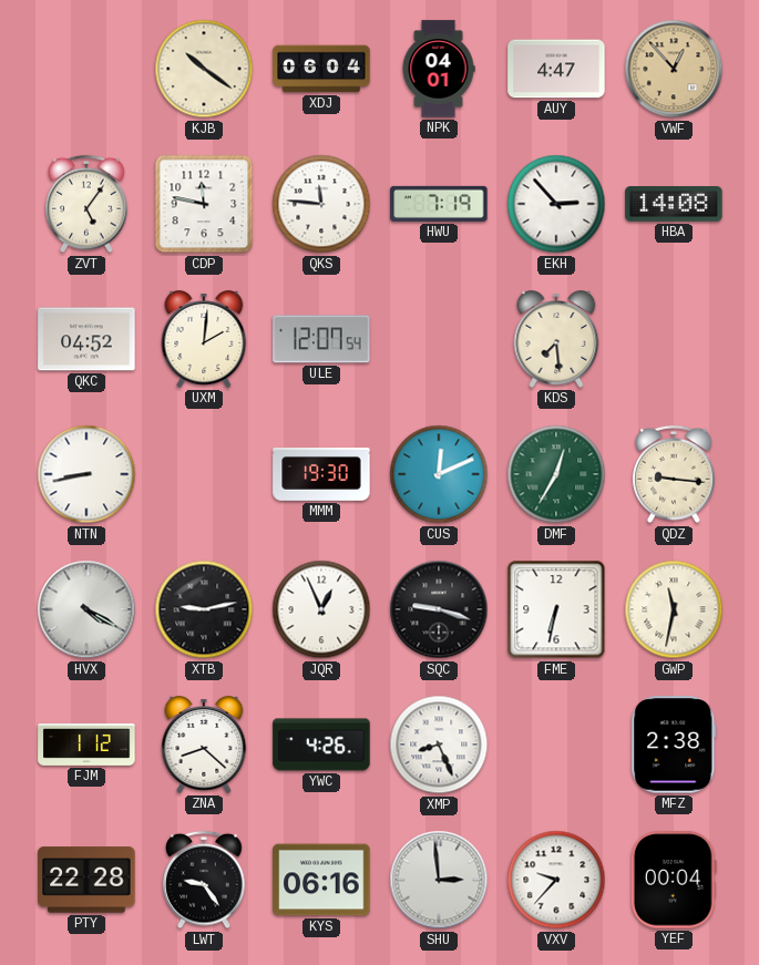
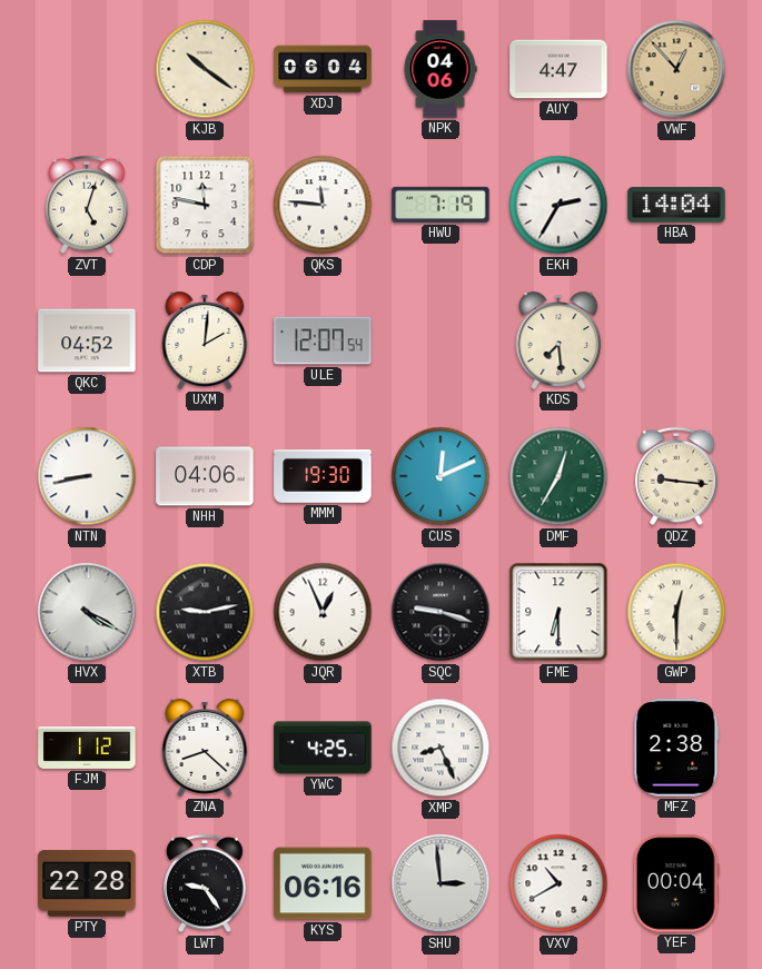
NPK: 04:01 -> 04:06
ZVT: 5:06 -> 5:03
EKH: 2:53 -> 2:35
HBA: 14:08 -> 14:04
NHH: none -> 04:06
FME: 6:32 -> 6:30
GWP: 11:32 -> 12:30
YWC: 4:26 -> 4:25
VXV: 9:37 -> 10:40
